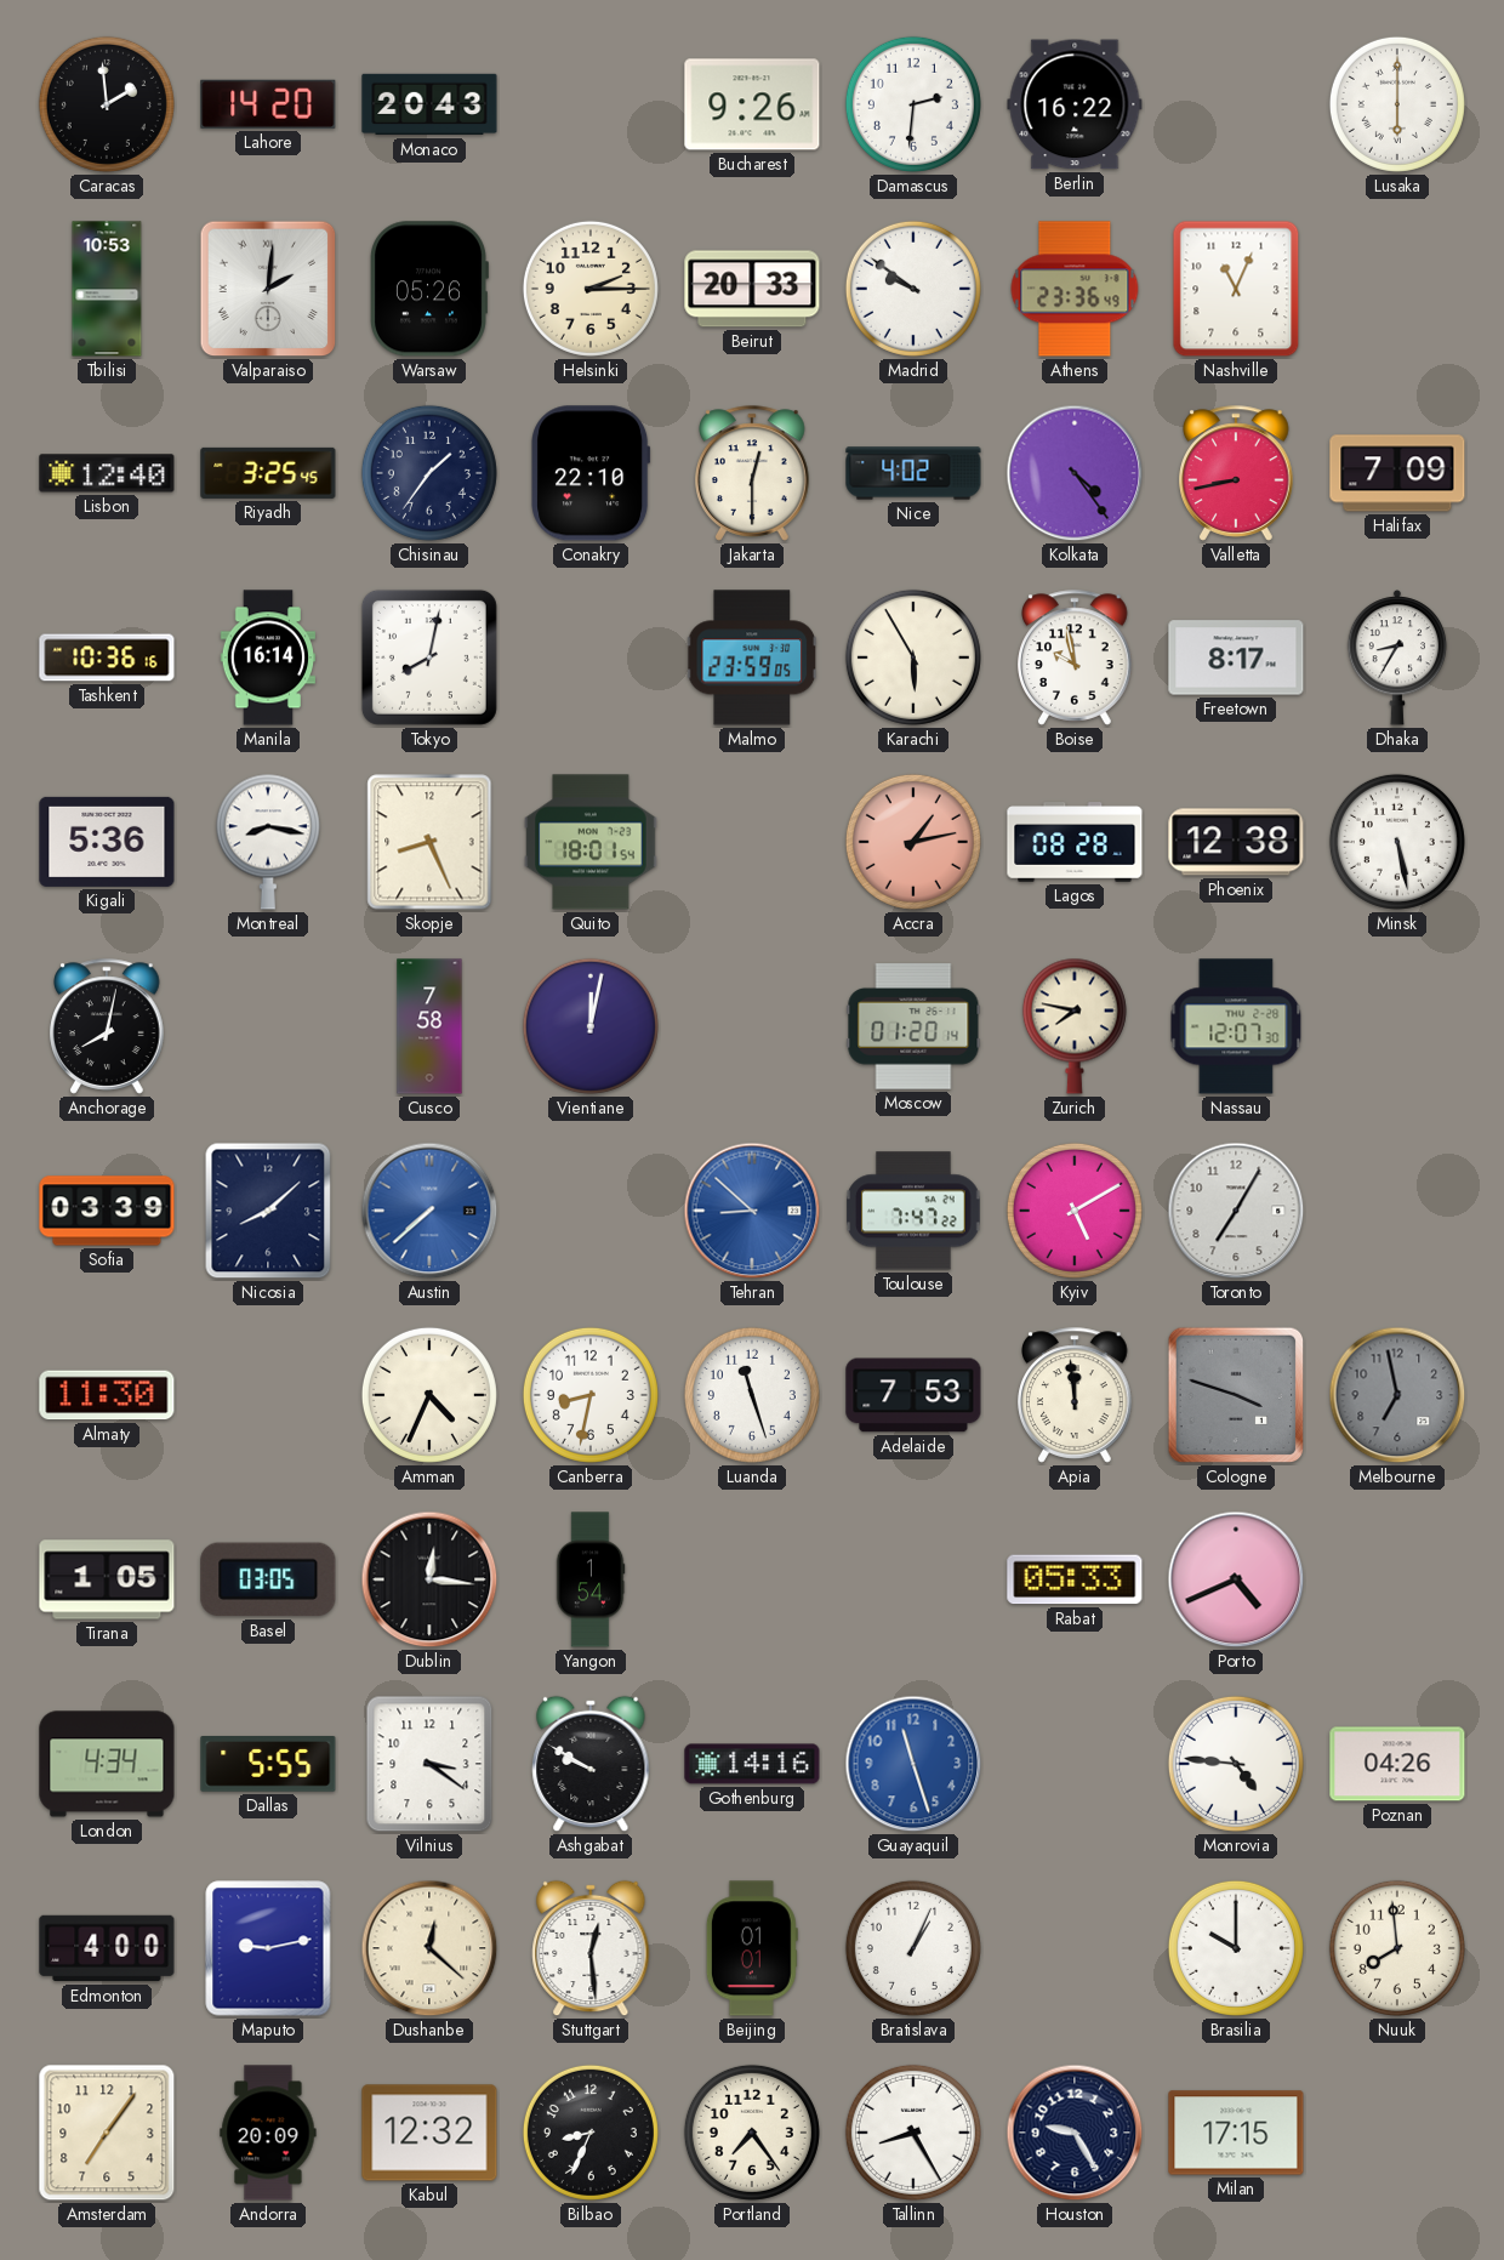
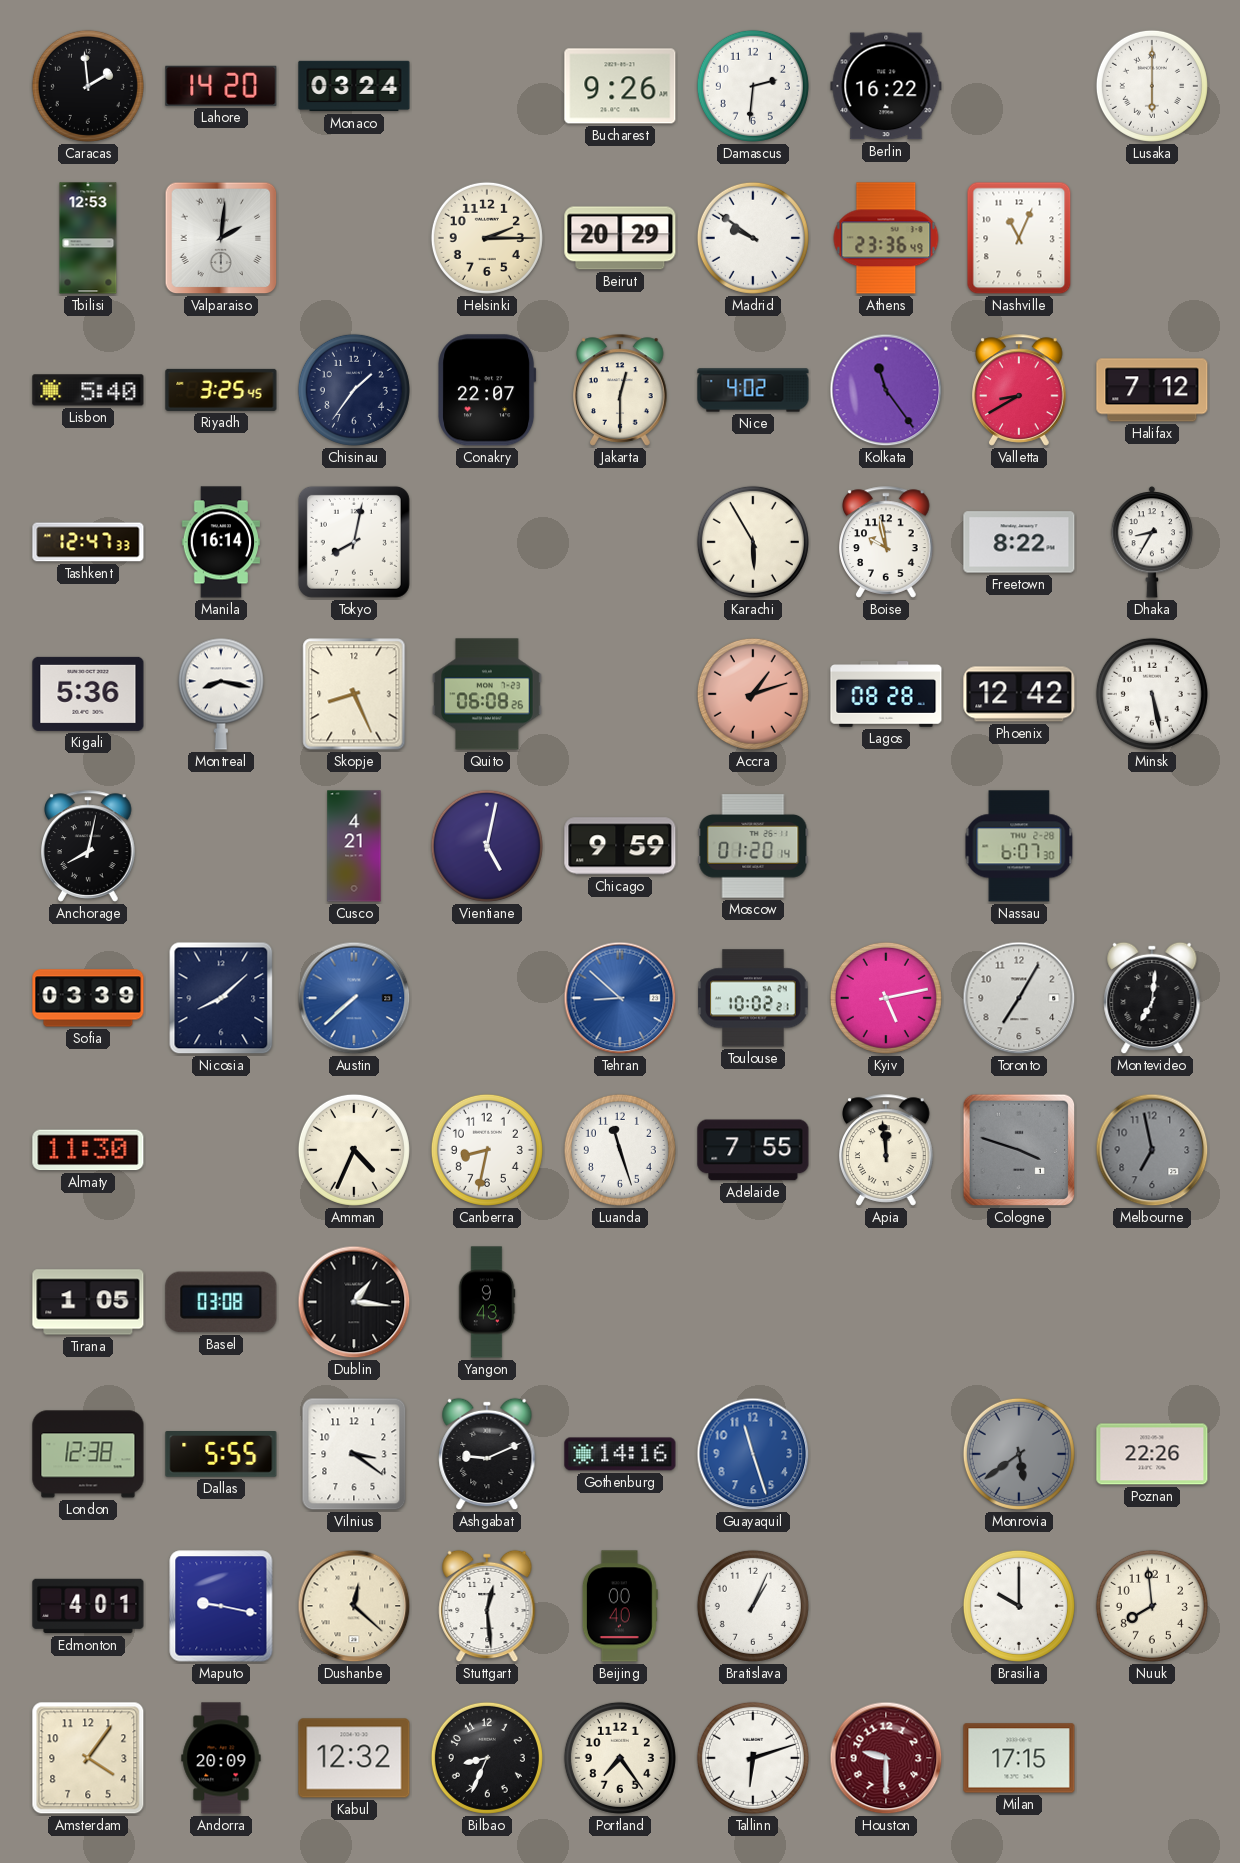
Monaco: 20:43 -> 03:24
Tbilisi: 10:53 -> 12:53
Warsaw: 05:26 -> none
Beirut: 20:33 -> 20:29
Lisbon: 12:40 -> 5:40
Conakry: 22:10 -> 22:07
Kolkata: 4:24 -> 11:24
Valletta: 8:43 -> 8:40
Halifax: 7:09 -> 7:12
Tashkent: 10:36 -> 12:47
Malmo: 23:59 -> none
Freetown: 8:17 -> 8:22
Quito: 18:01 -> 06:08
Accra: 1:13 -> 1:12
Phoenix: 12:38 -> 12:42
Cusco: 7:58 -> 4:21
Vientiane: 12:02 -> 5:02
Chicago: none -> 9:59
Zurich: 7:47 -> none
Nassau: 12:07 -> 6:07
Toulouse: 7:47 -> 10:02
Kyiv: 5:10 -> 5:13
Montevideo: none -> 7:01
Adelaide: 7:53 -> 7:55
Basel: 03:05 -> 03:08
Dublin: 12:16 -> 1:16
Yangon: 1:54 -> 9:43
Rabat: 05:33 -> none
Porto: 4:41 -> none
London: 4:34 -> 12:38
Ashgabat: 9:50 -> 9:11
Monrovia: 4:46 -> 5:39
Monrovia dial: white -> grey
Poznan: 04:26 -> 22:26
Edmonton: 4:00 -> 4:01
Maputo: 9:13 -> 9:17
Beijing: 01:01 -> 00:40
Amsterdam: 7:06 -> 4:06
Tallinn: 8:25 -> 6:12
Houston: 9:25 -> 9:30
Houston dial: navy -> burgundy
